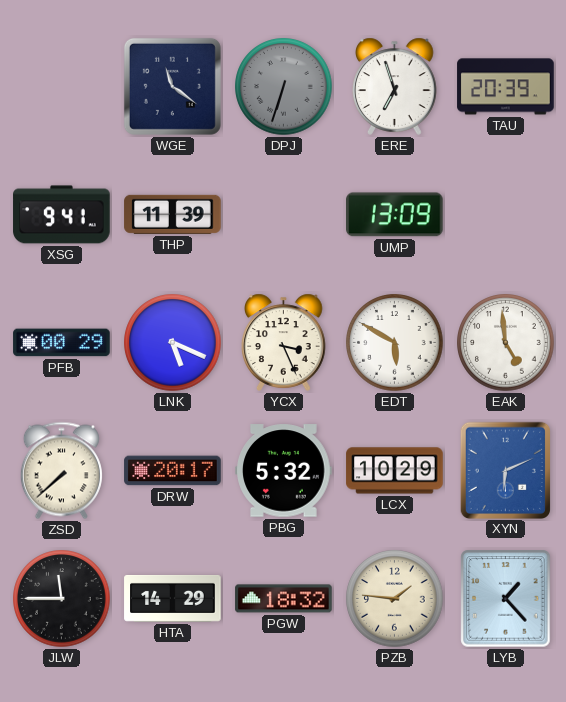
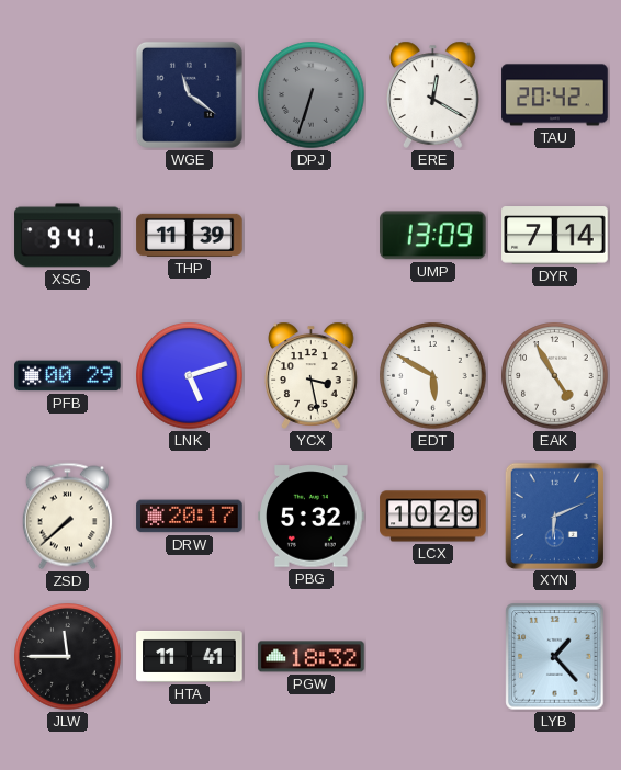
ERE: 6:57 -> 12:20
TAU: 20:39 -> 20:42
DYR: none -> 7:14
LNK: 5:19 -> 5:12
YCX: 3:26 -> 3:28
EAK: 4:59 -> 4:55
HTA: 14:29 -> 11:41
PZB: 1:46 -> none
